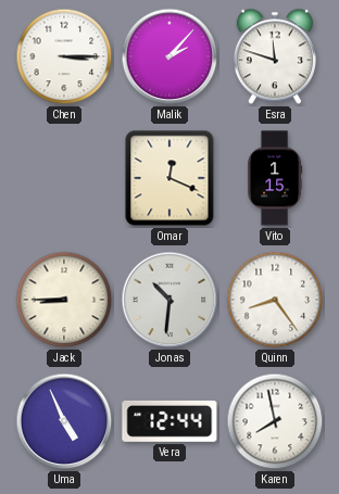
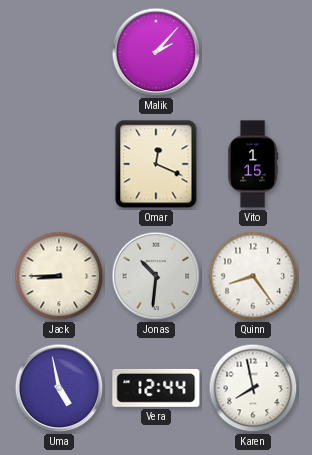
Chen: 3:15 -> none
Esra: 11:48 -> none
Uma: 4:56 -> 4:58
